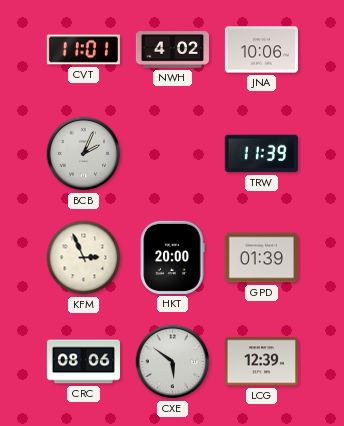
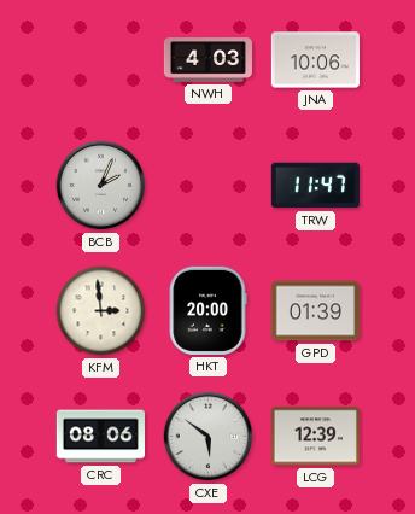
CVT: 11:01 -> none
NWH: 4:02 -> 4:03
TRW: 11:39 -> 11:47
KFM: 2:56 -> 2:59
